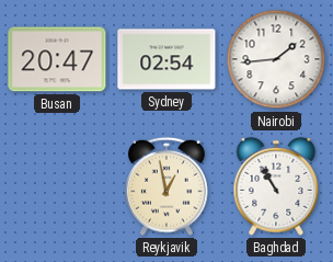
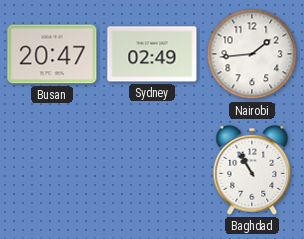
Sydney: 02:54 -> 02:49
Reykjavik: 12:58 -> none
